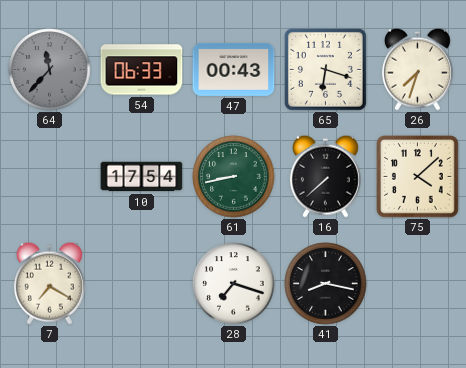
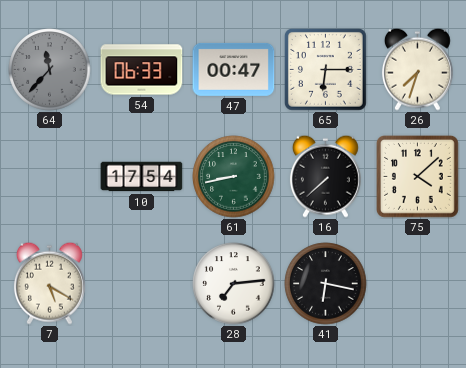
47: 00:43 -> 00:47
65: 6:18 -> 6:15
7: 7:20 -> 5:20
28: 7:18 -> 7:14
41: 8:17 -> 6:17
